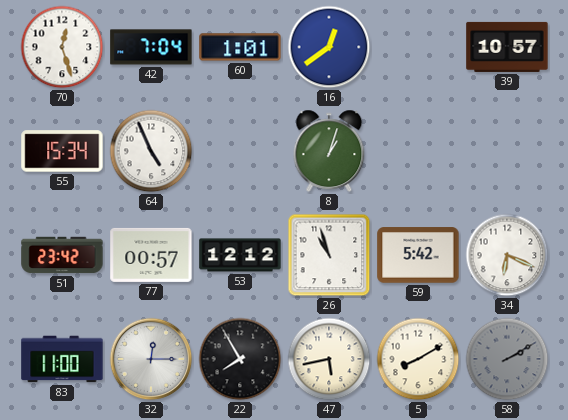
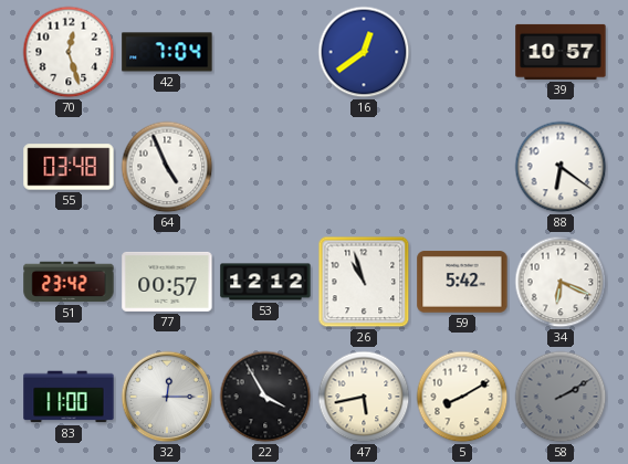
60: 1:01 -> none
55: 15:34 -> 03:48
8: 1:03 -> none
88: none -> 6:21
22: 7:55 -> 3:55
